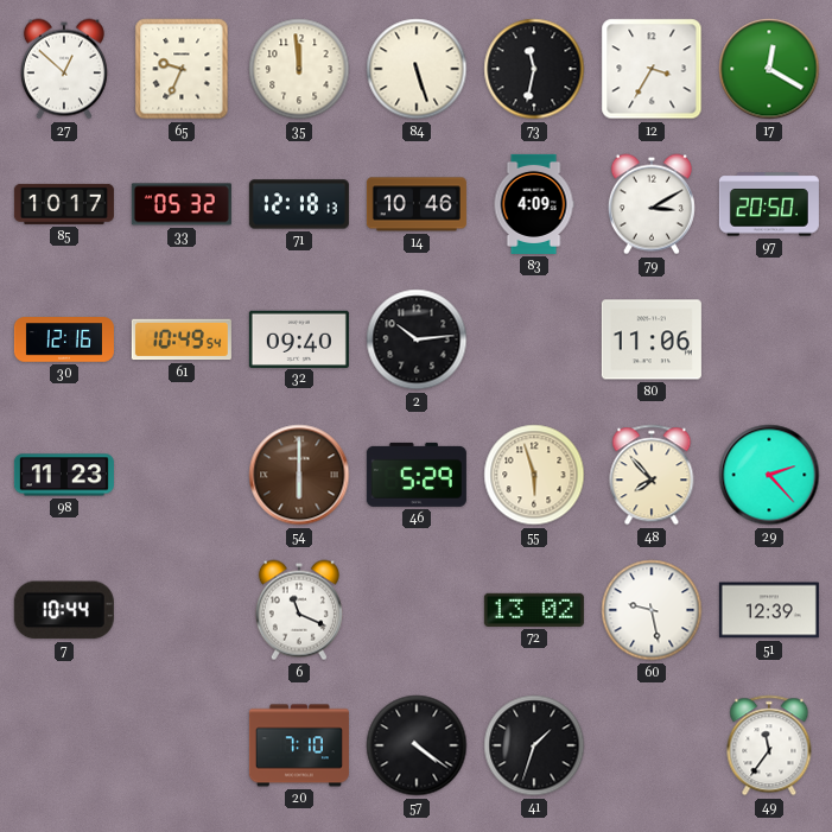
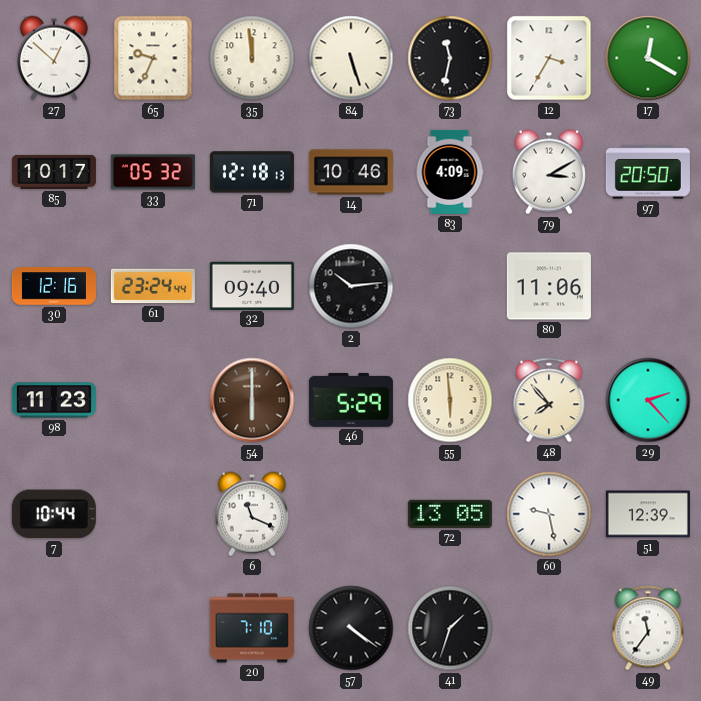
61: 10:49 -> 23:24
55: 5:57 -> 5:59
72: 13:02 -> 13:05
